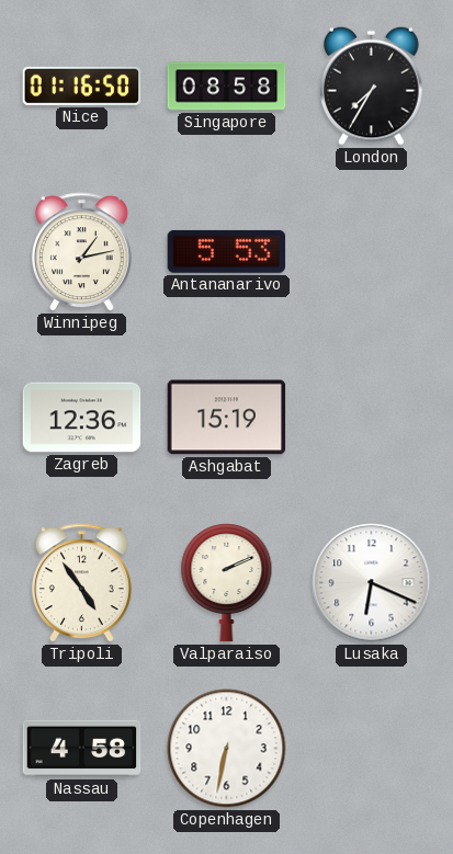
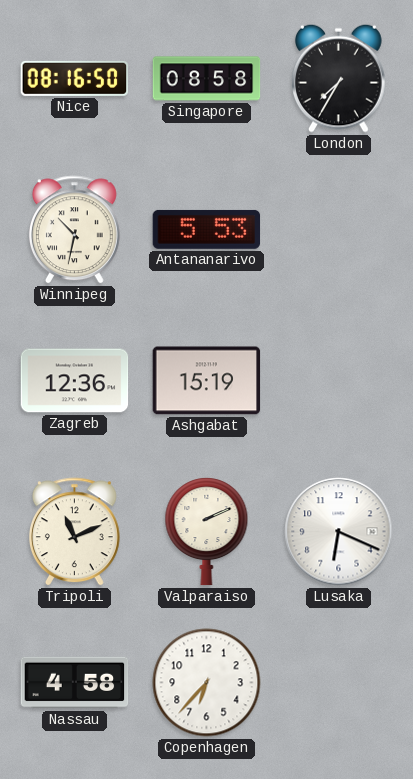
Nice: 01:16 -> 08:16
Winnipeg: 1:13 -> 10:32
Tripoli: 4:54 -> 11:11
Copenhagen: 6:32 -> 6:37
